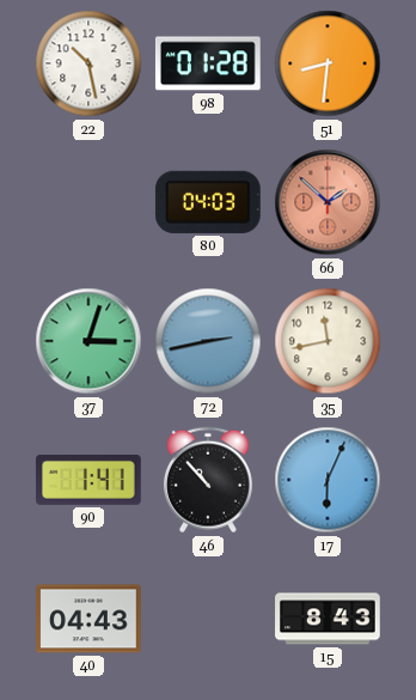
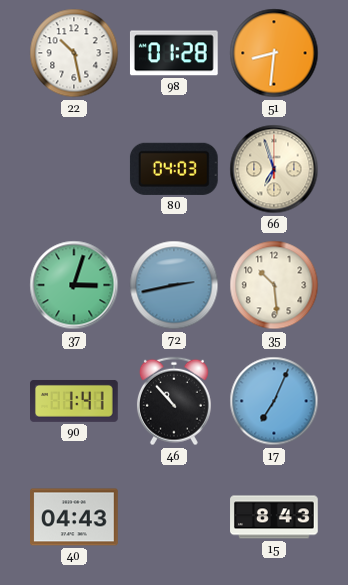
66: 1:52 -> 6:57
66 dial: salmon -> cream
35: 11:43 -> 10:29
17: 6:04 -> 7:04
